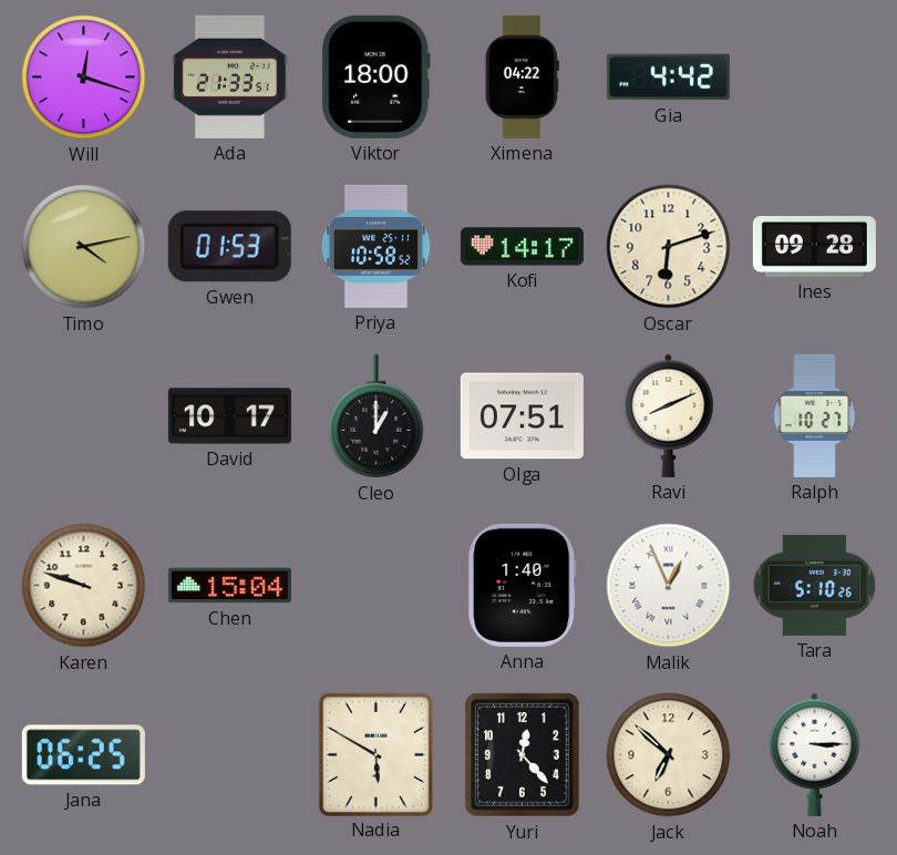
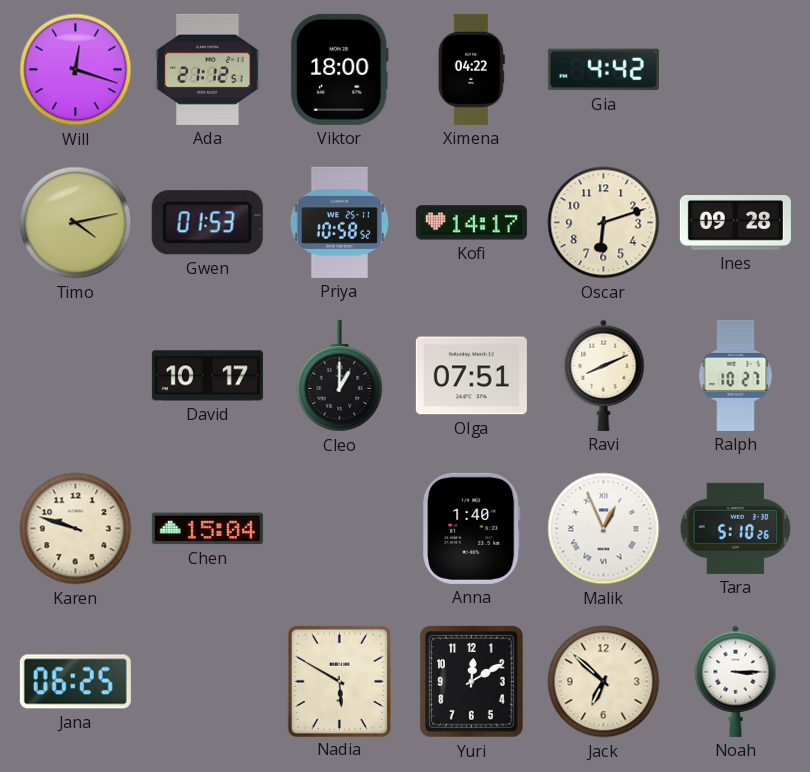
Ada: 21:33 -> 21:12
Yuri: 12:23 -> 12:10
